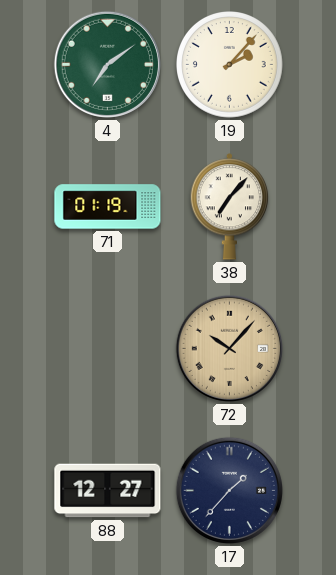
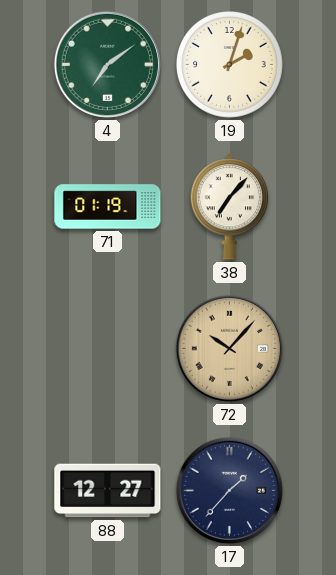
19: 2:07 -> 2:03
